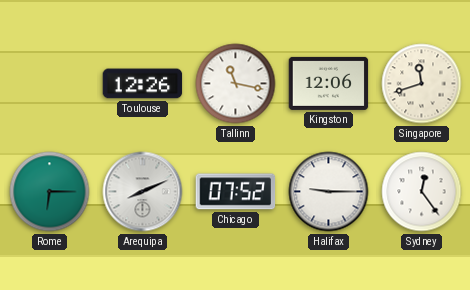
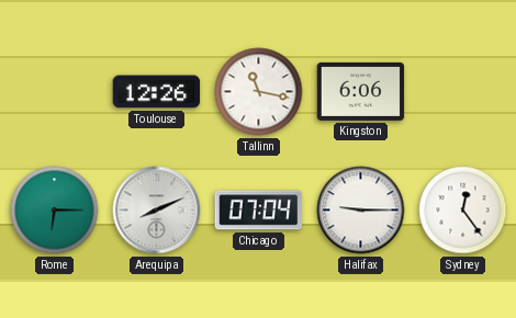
Kingston: 12:06 -> 6:06
Singapore: 11:42 -> none
Chicago: 07:52 -> 07:04
